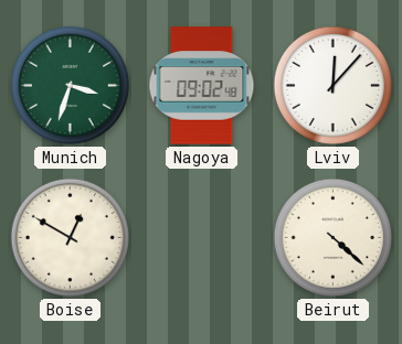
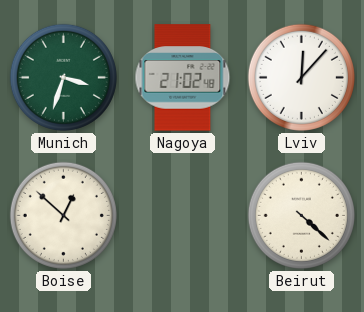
Nagoya: 09:02 -> 21:02
Boise: 12:50 -> 12:52
